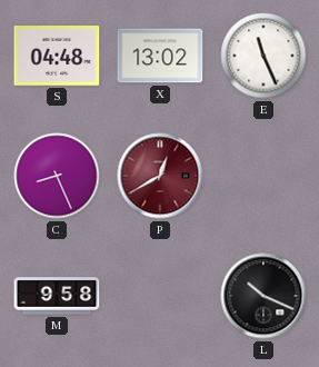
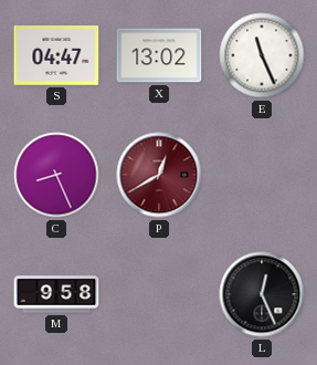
S: 04:48 -> 04:47
L: 10:19 -> 12:26
